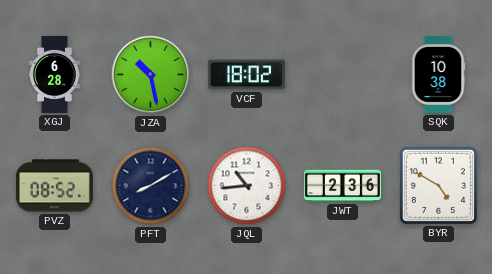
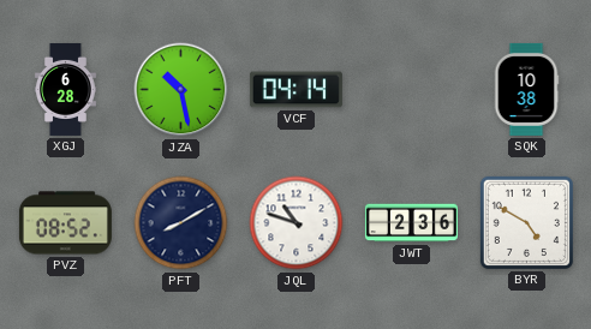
VCF: 18:02 -> 04:14
JQL: 10:44 -> 10:48
